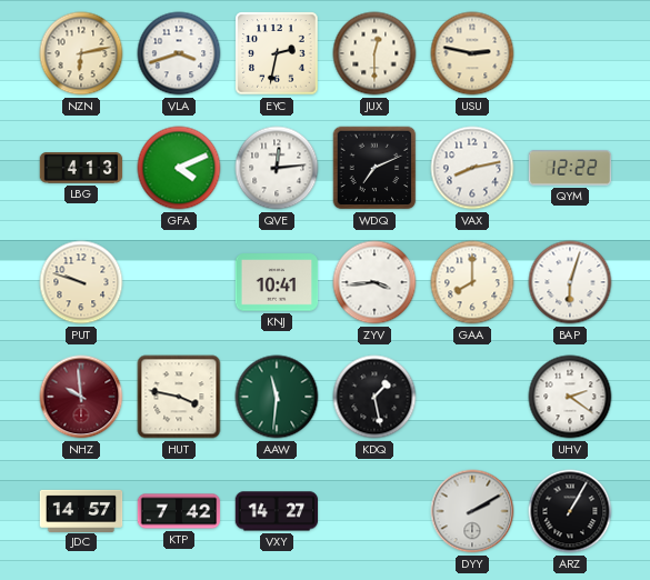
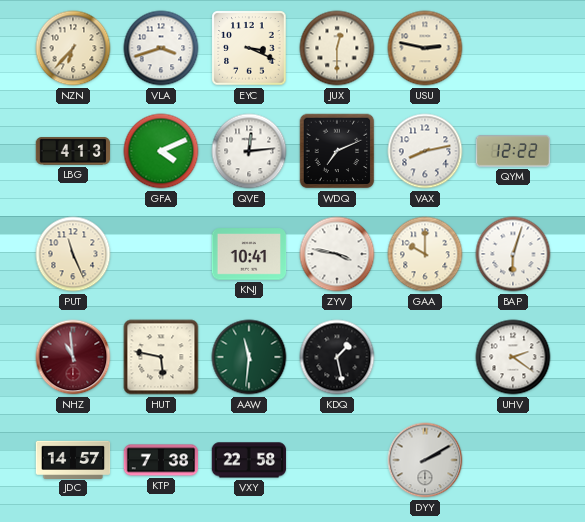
NZN: 6:13 -> 6:37
EYC: 2:32 -> 3:19
PUT: 9:48 -> 11:26
ZYV: 3:44 -> 3:47
GAA: 8:00 -> 10:00
NHZ: 9:59 -> 10:59
HUT: 3:47 -> 5:47
KTP: 7:42 -> 7:38
VXY: 14:27 -> 22:58
ARZ: 1:05 -> none
